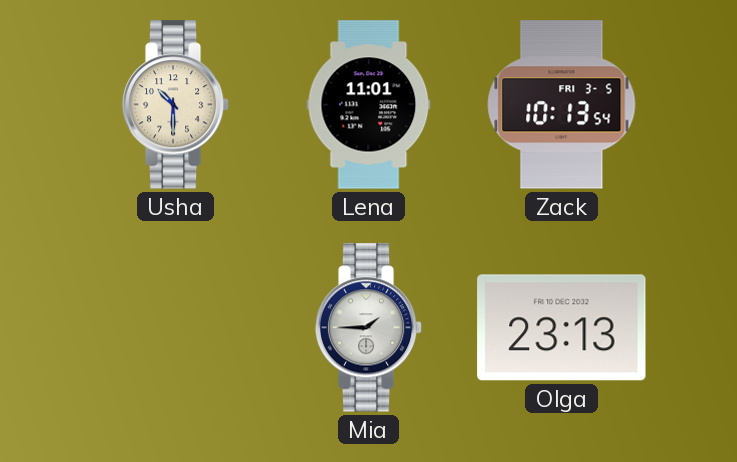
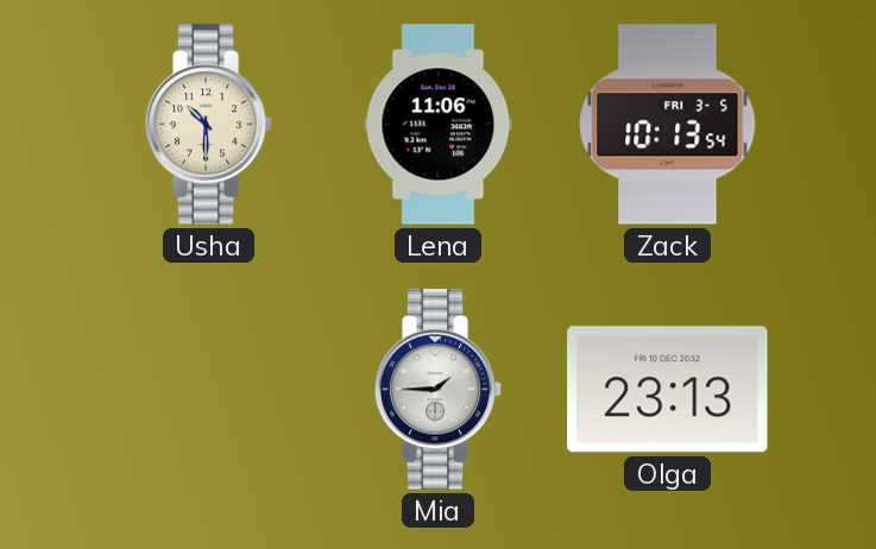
Lena: 11:01 -> 11:06
